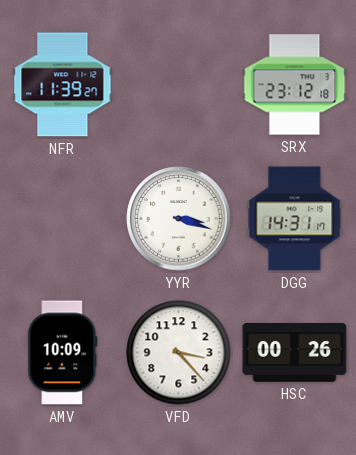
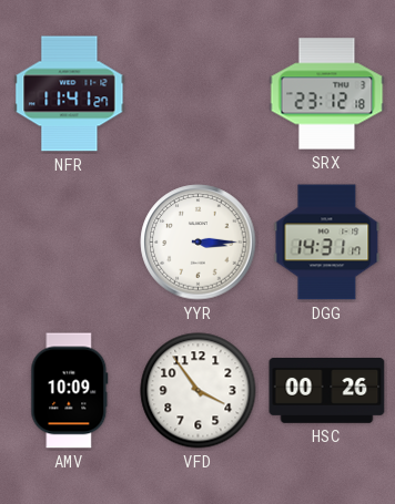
NFR: 11:39 -> 11:41
YYR: 3:18 -> 3:15
VFD: 3:23 -> 3:54
